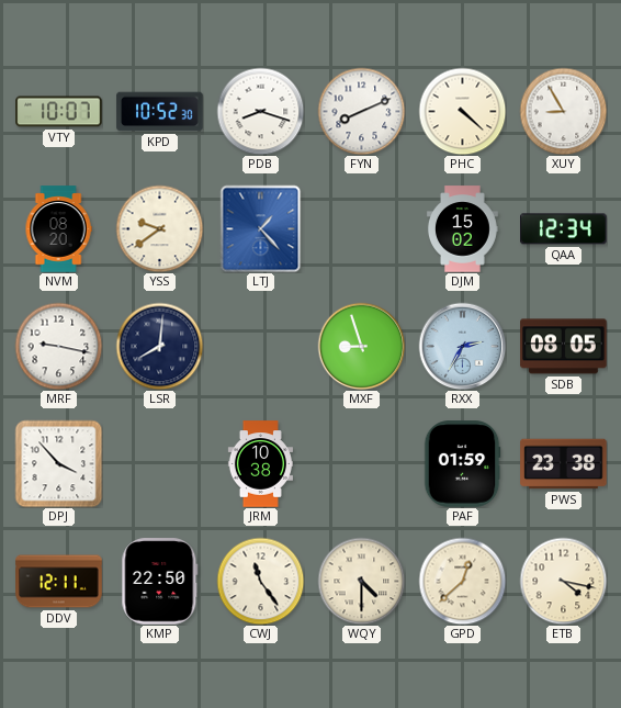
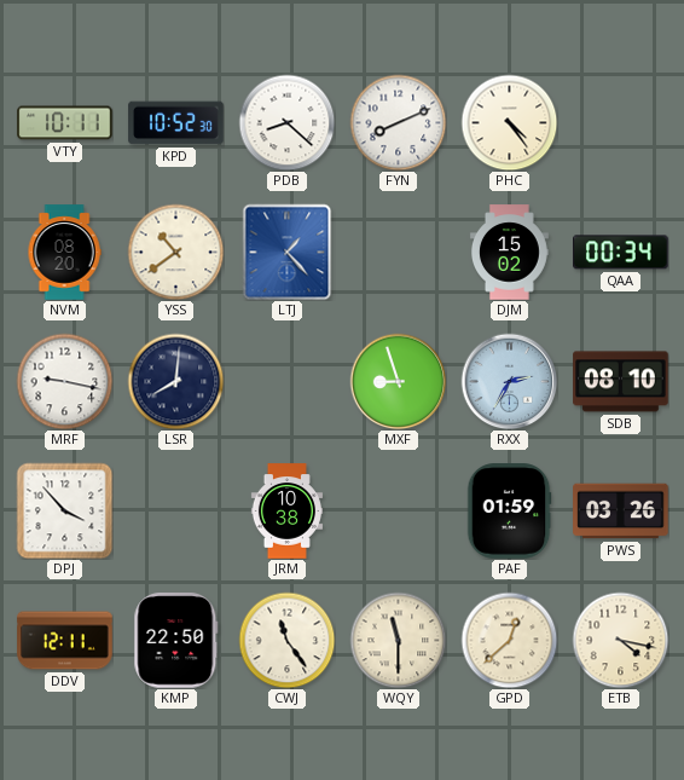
VTY: 10:07 -> 10:11
PDB: 8:18 -> 8:22
PHC: 4:22 -> 4:24
XUY: 8:55 -> none
YSS: 9:39 -> 10:39
QAA: 12:34 -> 00:34
SDB: 08:05 -> 08:10
PWS: 23:38 -> 03:26
WQY: 4:30 -> 11:30
